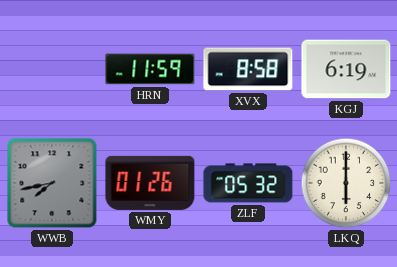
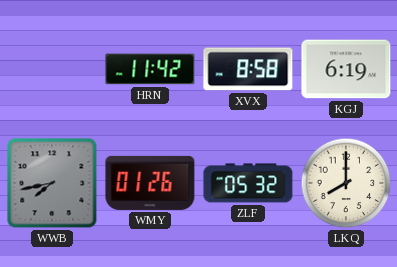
HRN: 11:59 -> 11:42
LKQ: 6:00 -> 8:00
